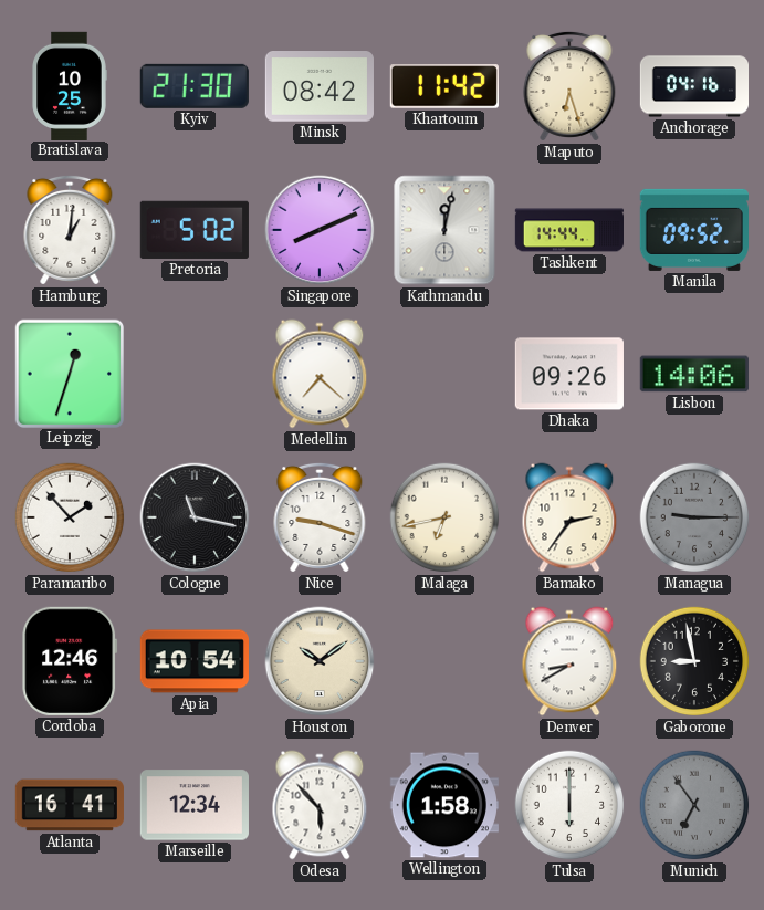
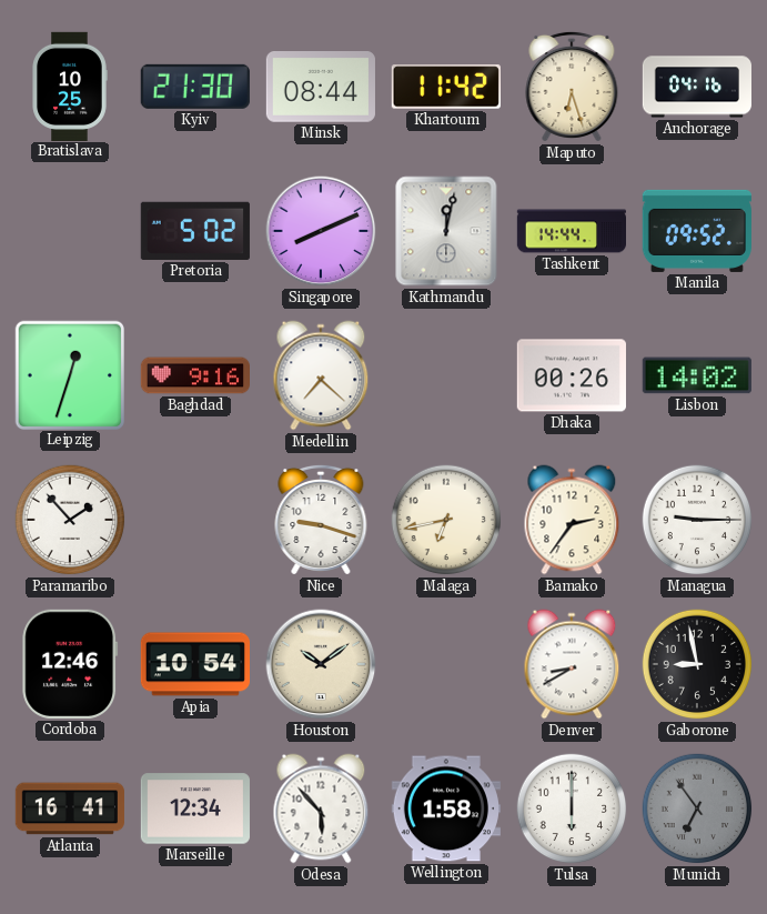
Minsk: 08:42 -> 08:44
Hamburg: 1:01 -> none
Baghdad: none -> 9:16
Dhaka: 09:26 -> 00:26
Lisbon: 14:06 -> 14:02
Cologne: 11:17 -> none
Managua dial: grey -> white
